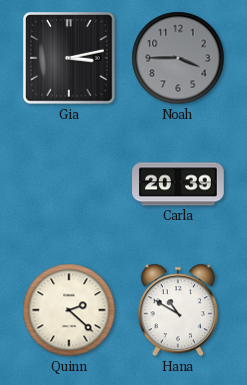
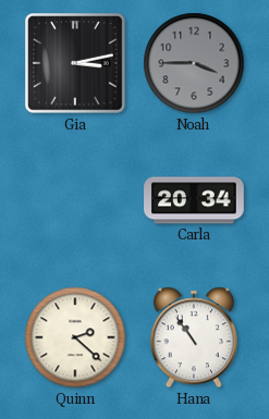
Carla: 20:39 -> 20:34
Hana: 10:50 -> 10:54
